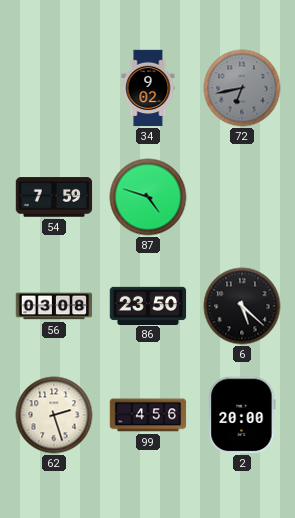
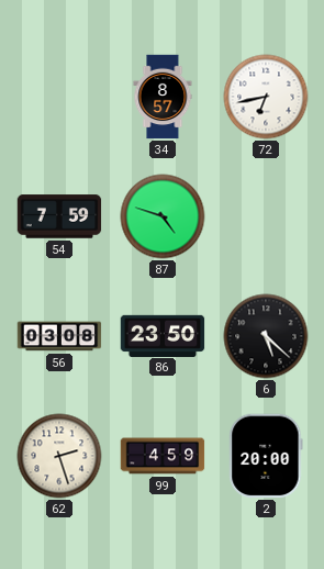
34: 9:02 -> 8:57
72 dial: grey -> white
99: 4:56 -> 4:59
